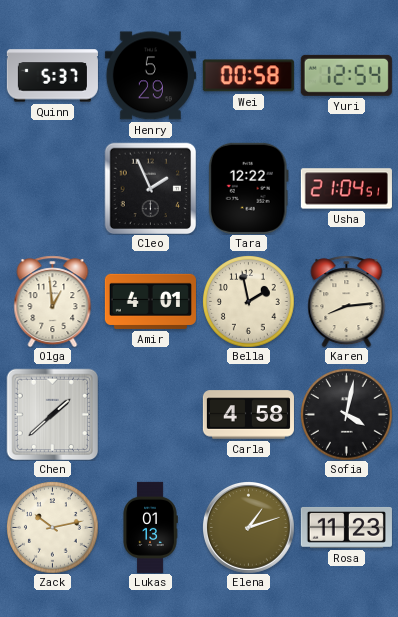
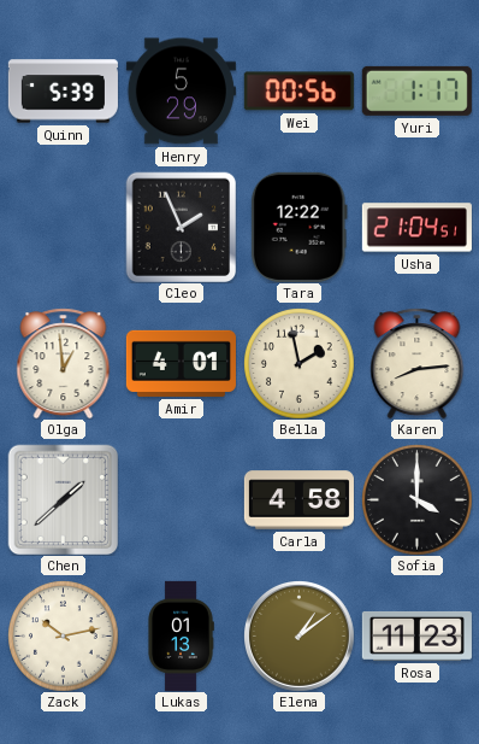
Quinn: 5:37 -> 5:39
Wei: 00:58 -> 00:56
Yuri: 12:54 -> 1:17
Sofia: 4:02 -> 4:00
Elena: 1:12 -> 1:09
